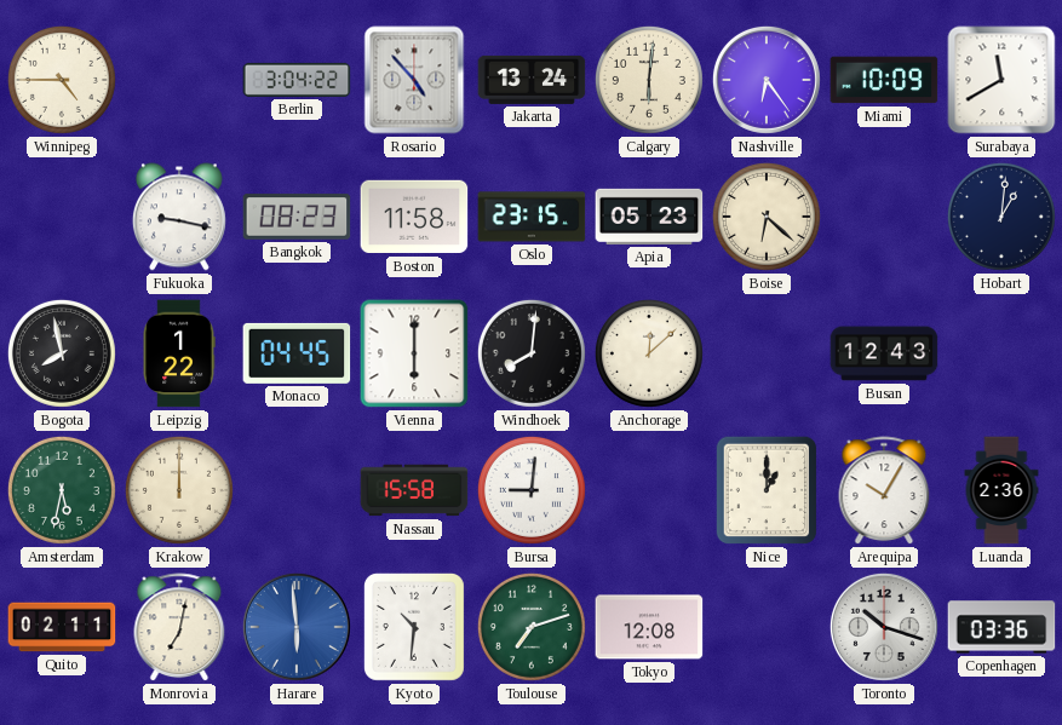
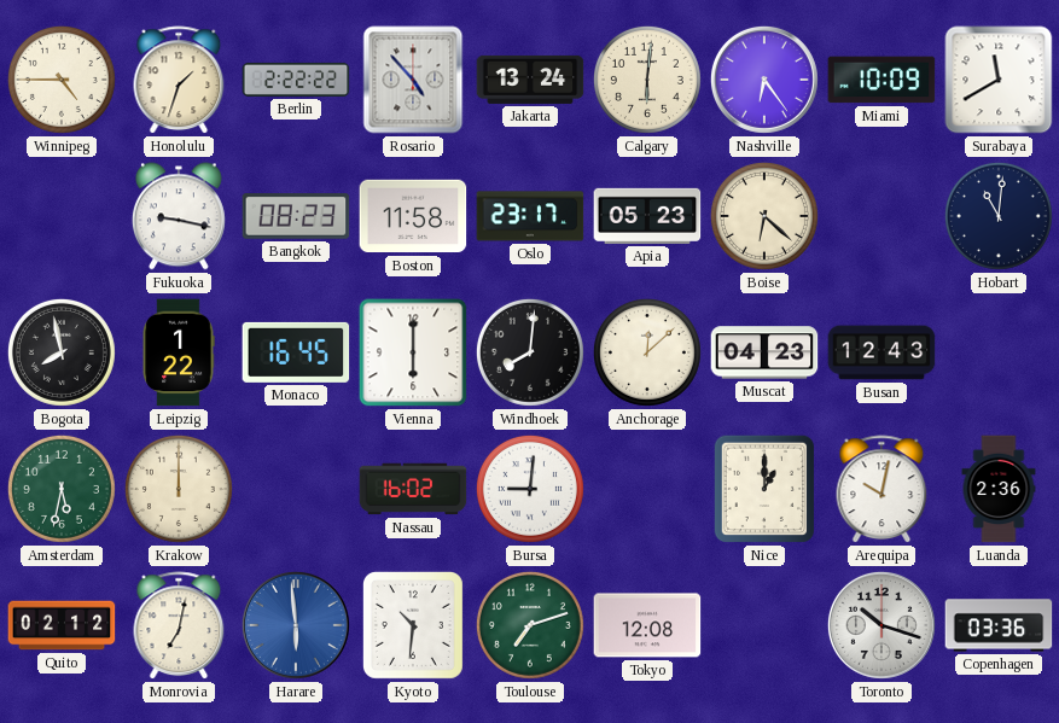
Honolulu: none -> 1:33
Berlin: 3:04 -> 2:22
Oslo: 23:15 -> 23:17
Hobart: 1:01 -> 11:01
Monaco: 04:45 -> 16:45
Muscat: none -> 04:23
Nassau: 15:58 -> 16:02
Arequipa: 10:05 -> 10:02
Quito: 02:11 -> 02:12
